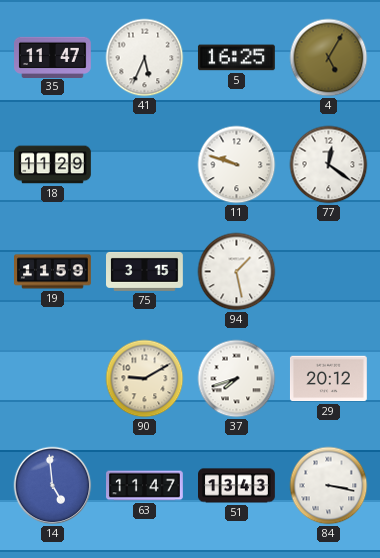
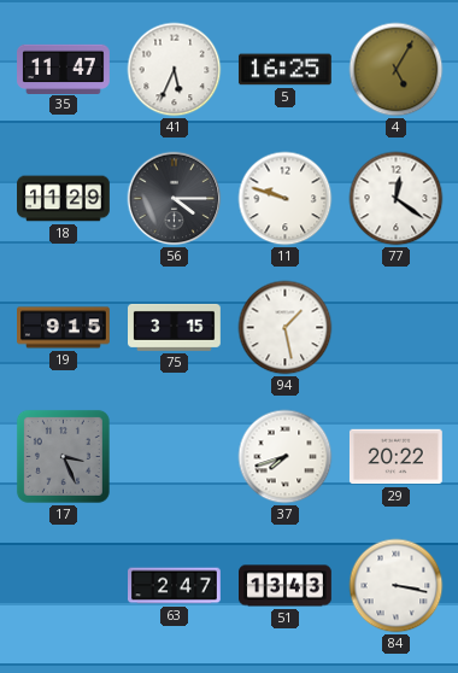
56: none -> 4:15
19: 11:59 -> 9:15
17: none -> 3:26
90: 9:10 -> none
29: 20:12 -> 20:22
14: 4:59 -> none
63: 11:47 -> 2:47
